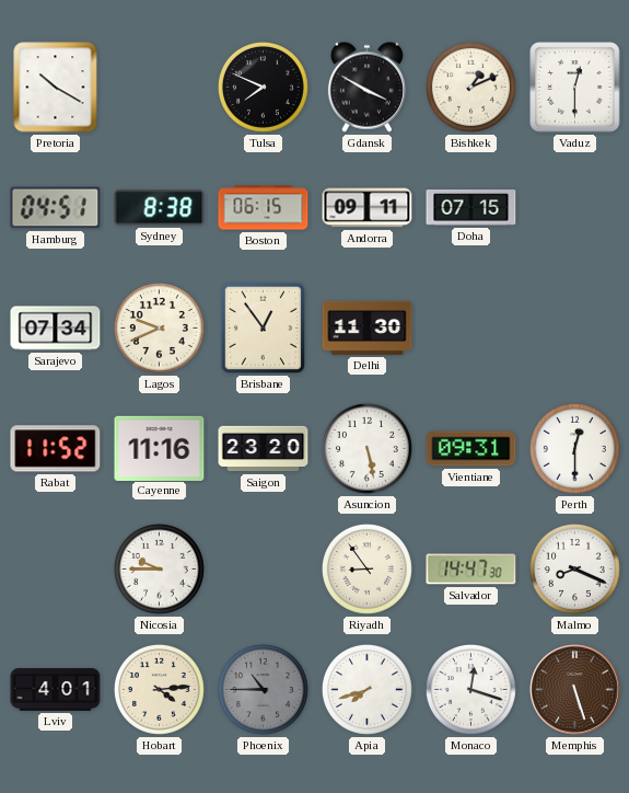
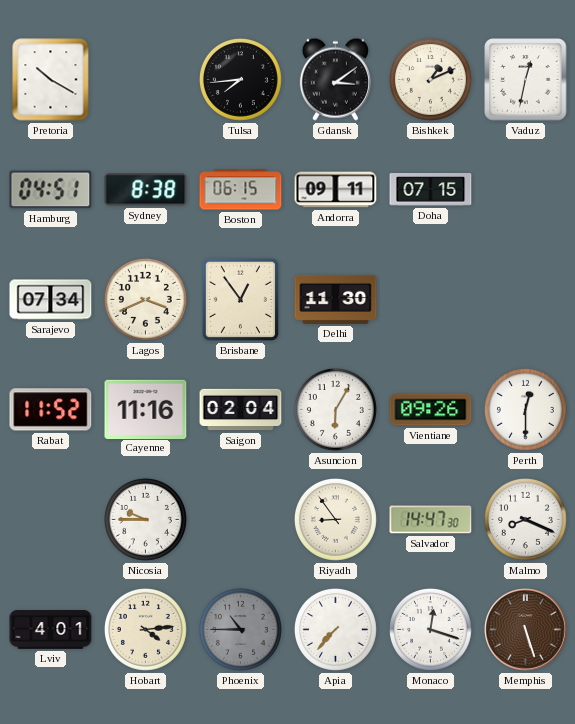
Tulsa: 7:49 -> 7:44
Gdansk: 3:50 -> 3:09
Vaduz: 12:30 -> 12:32
Lagos: 9:41 -> 3:41
Saigon: 23:20 -> 02:04
Asuncion: 5:28 -> 6:05
Vientiane: 09:31 -> 09:26
Apia: 7:42 -> 7:37
